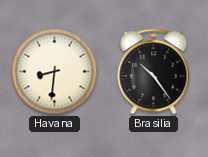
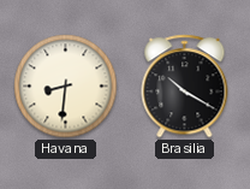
Brasilia: 10:24 -> 10:20
